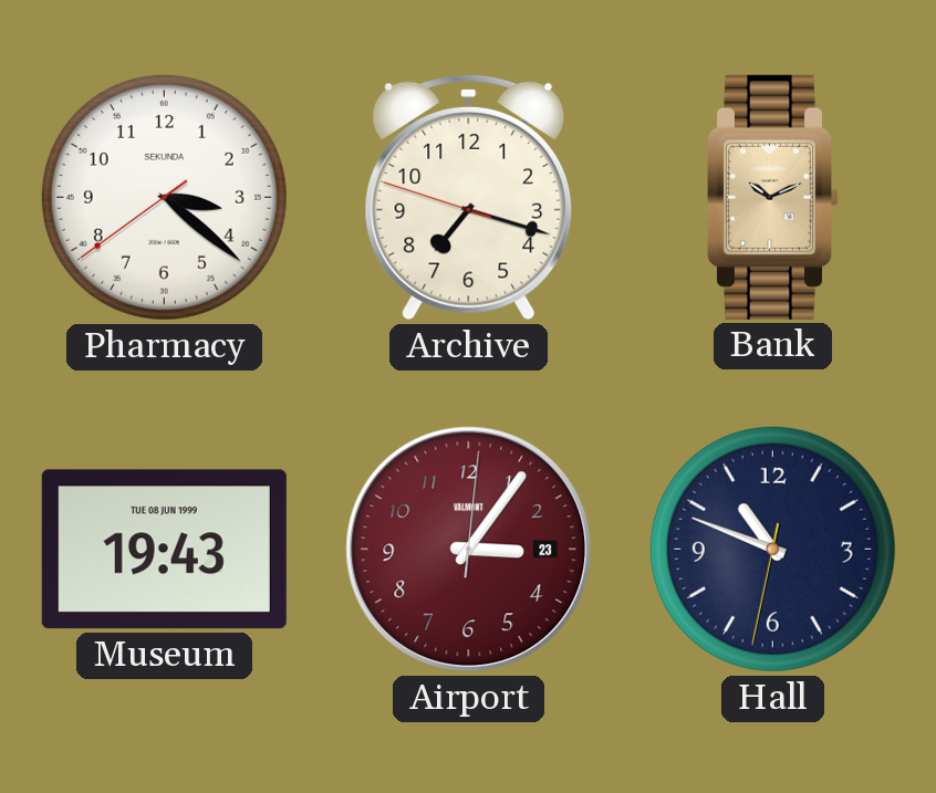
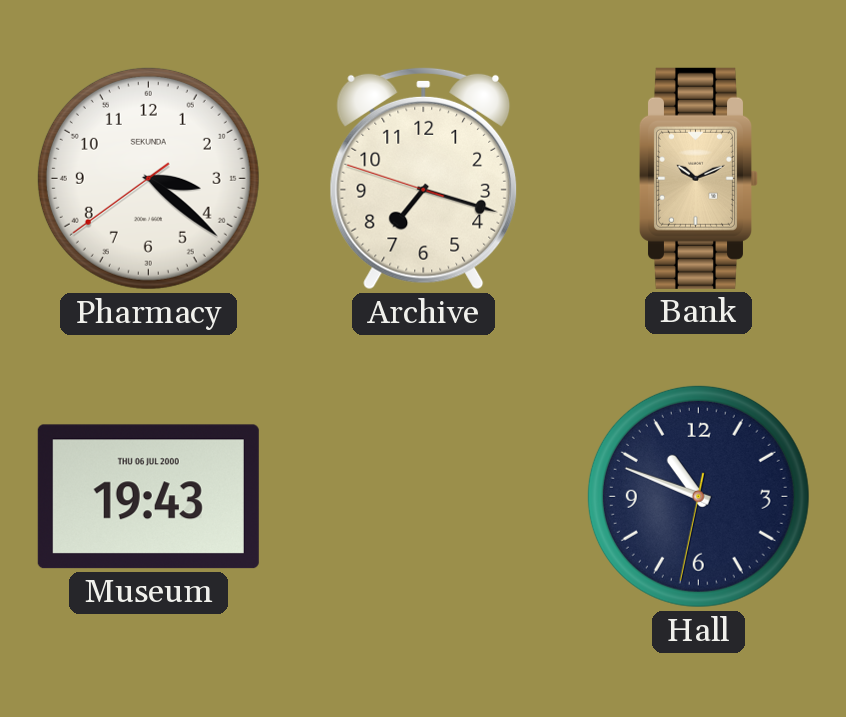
Museum date: TUE 08 JUN 1999 -> THU 06 JUL 2000
Airport: 3:06 -> none
